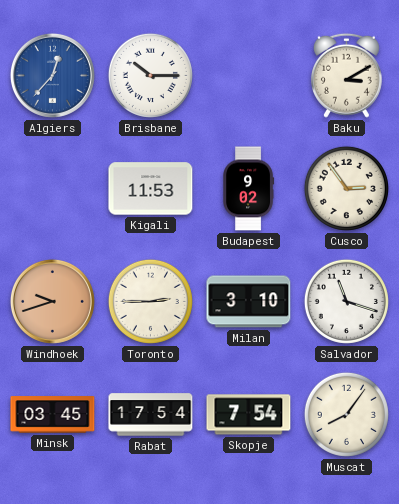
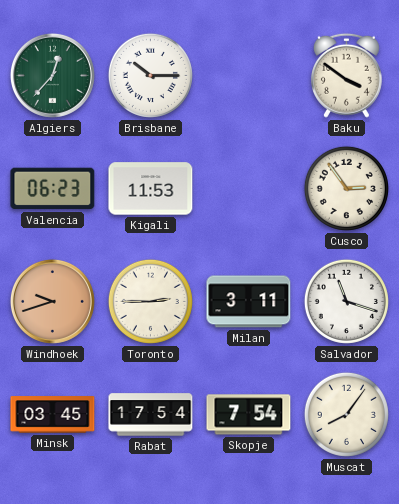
Algiers dial: blue -> green
Baku: 3:10 -> 3:51
Valencia: none -> 06:23
Budapest: 9:02 -> none
Milan: 3:10 -> 3:11
